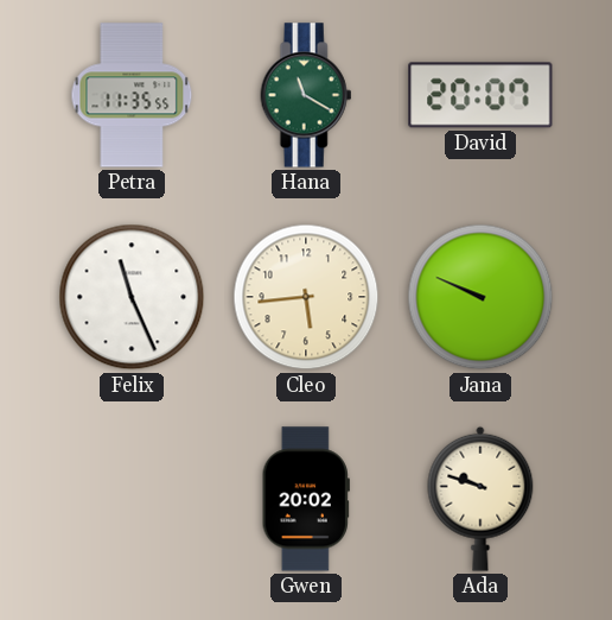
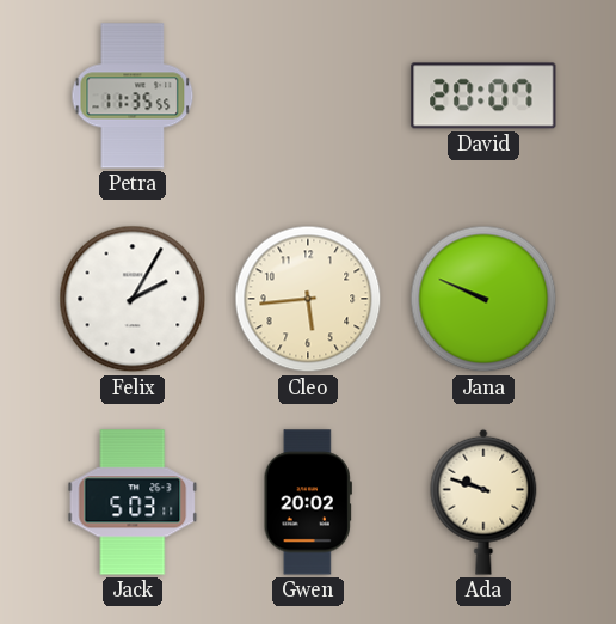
Hana: 11:20 -> none
Felix: 11:26 -> 2:05
Jack: none -> 5:03
